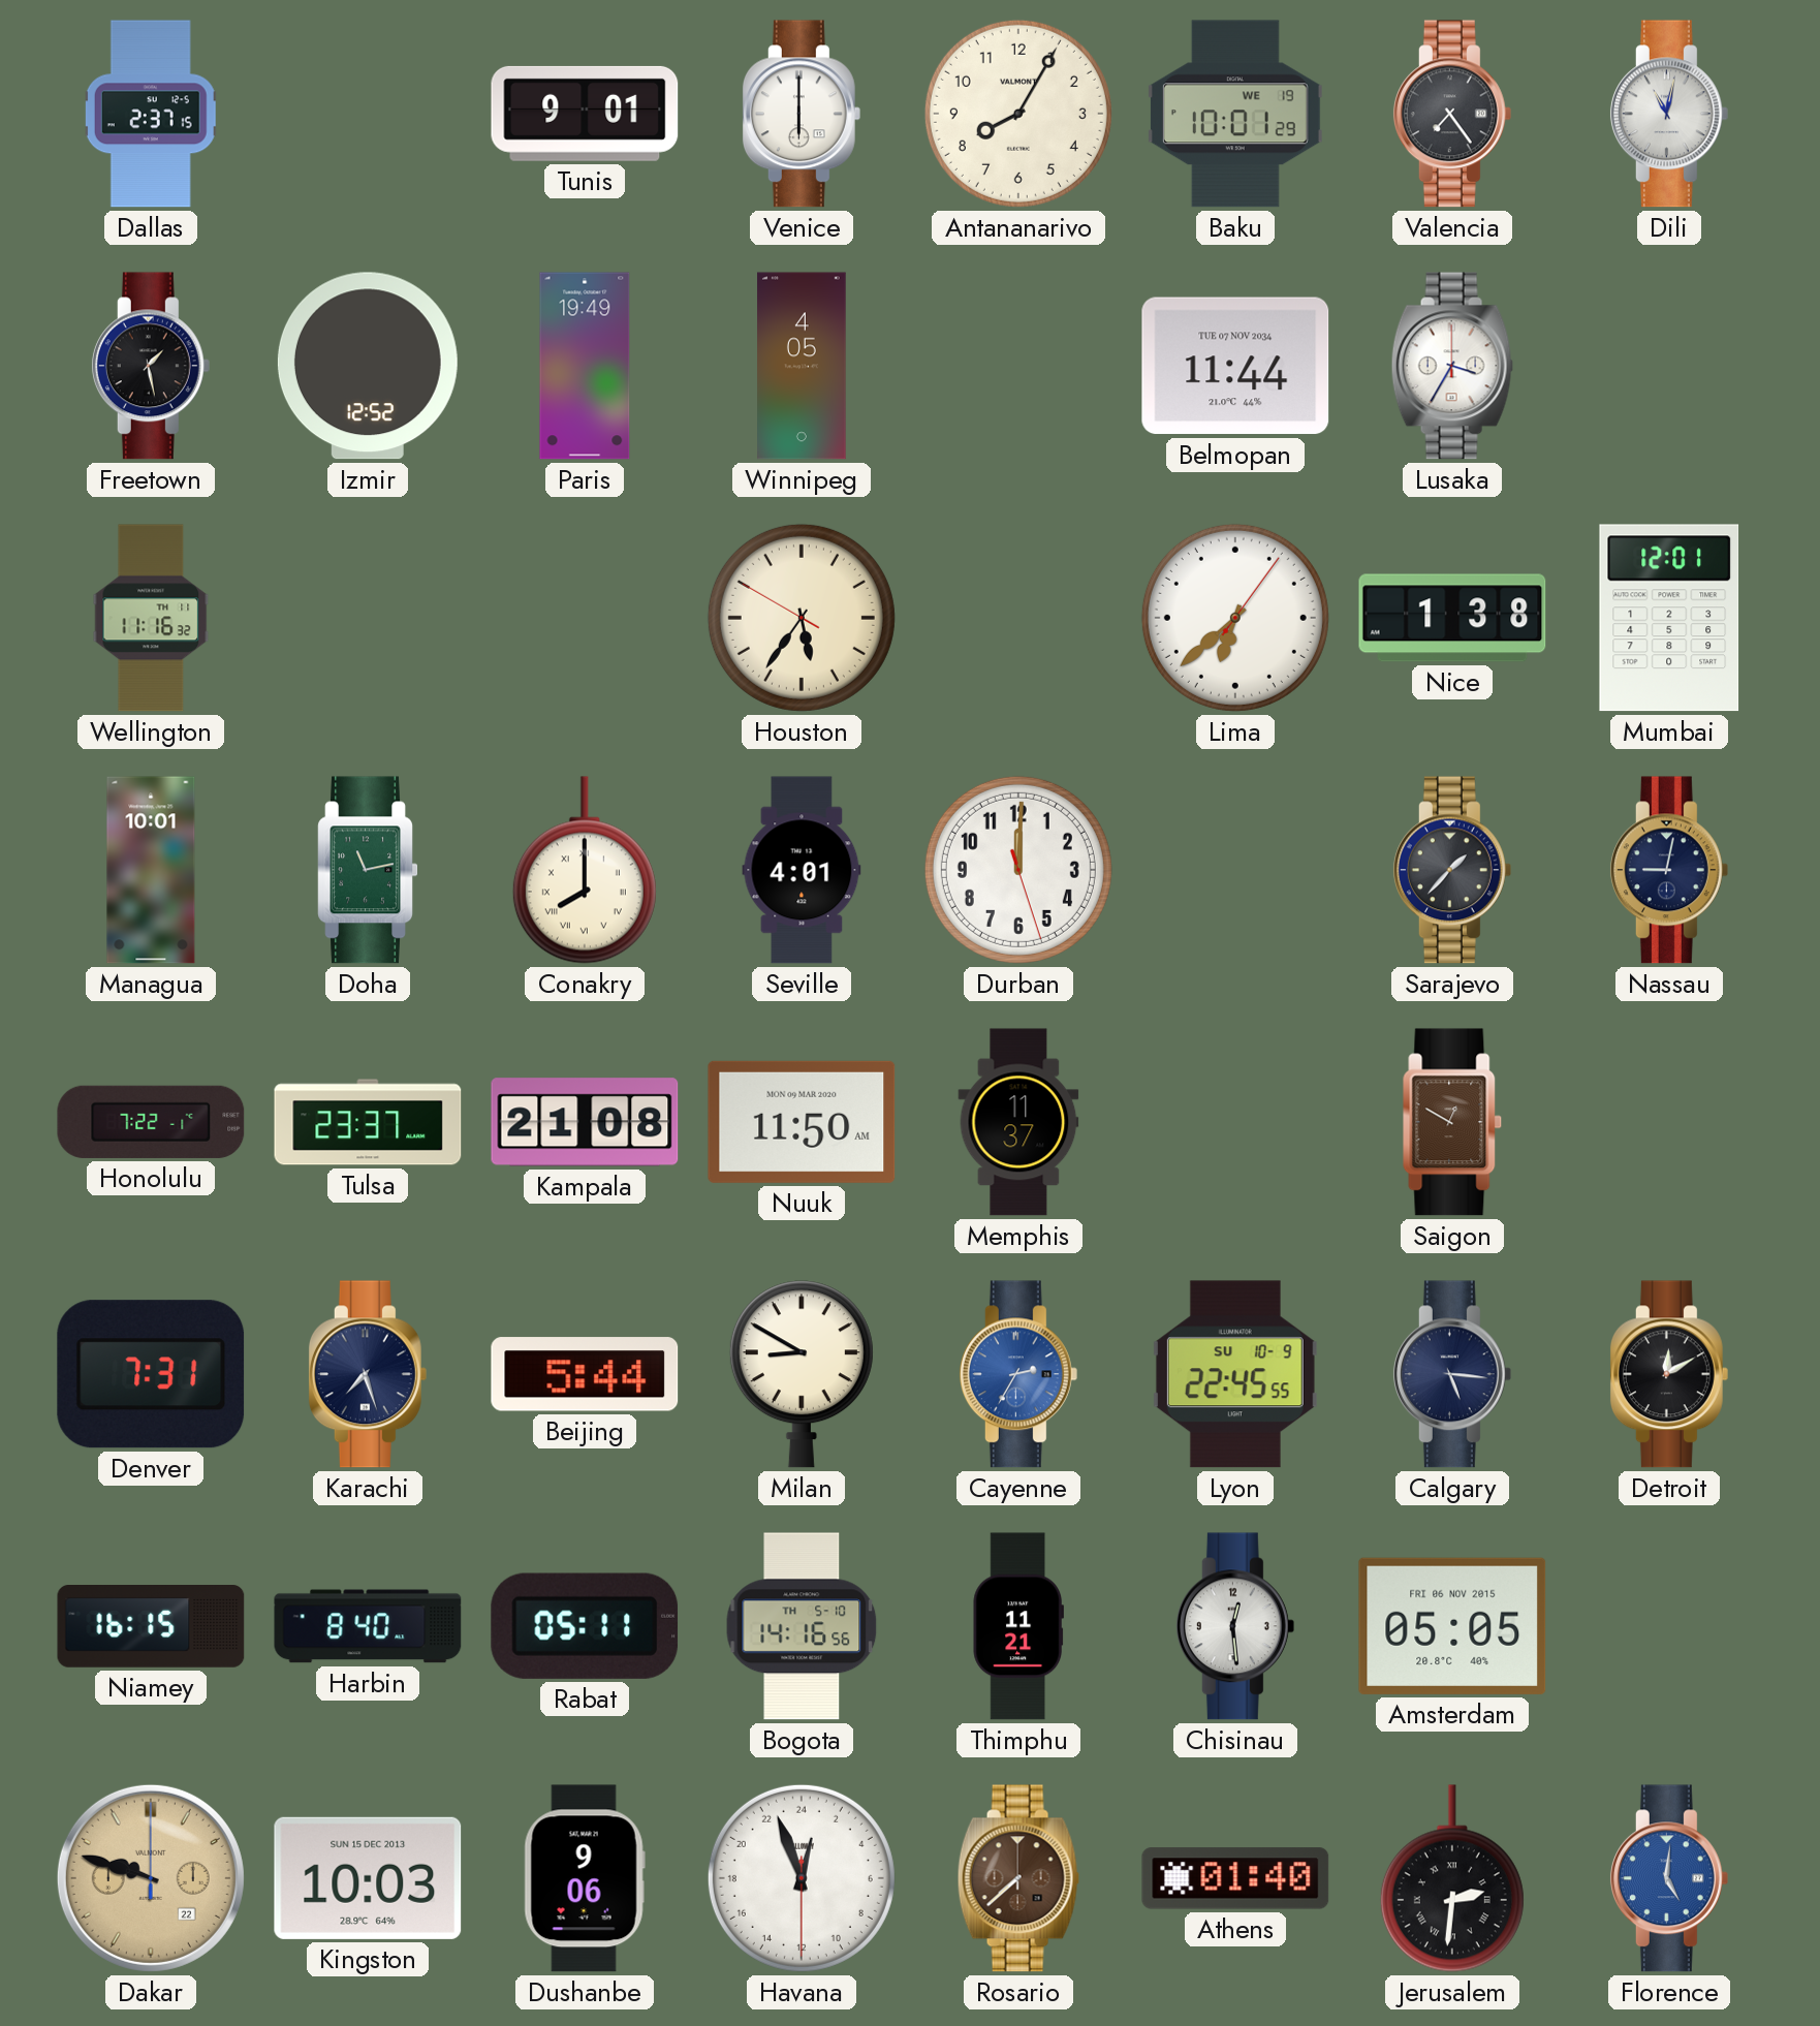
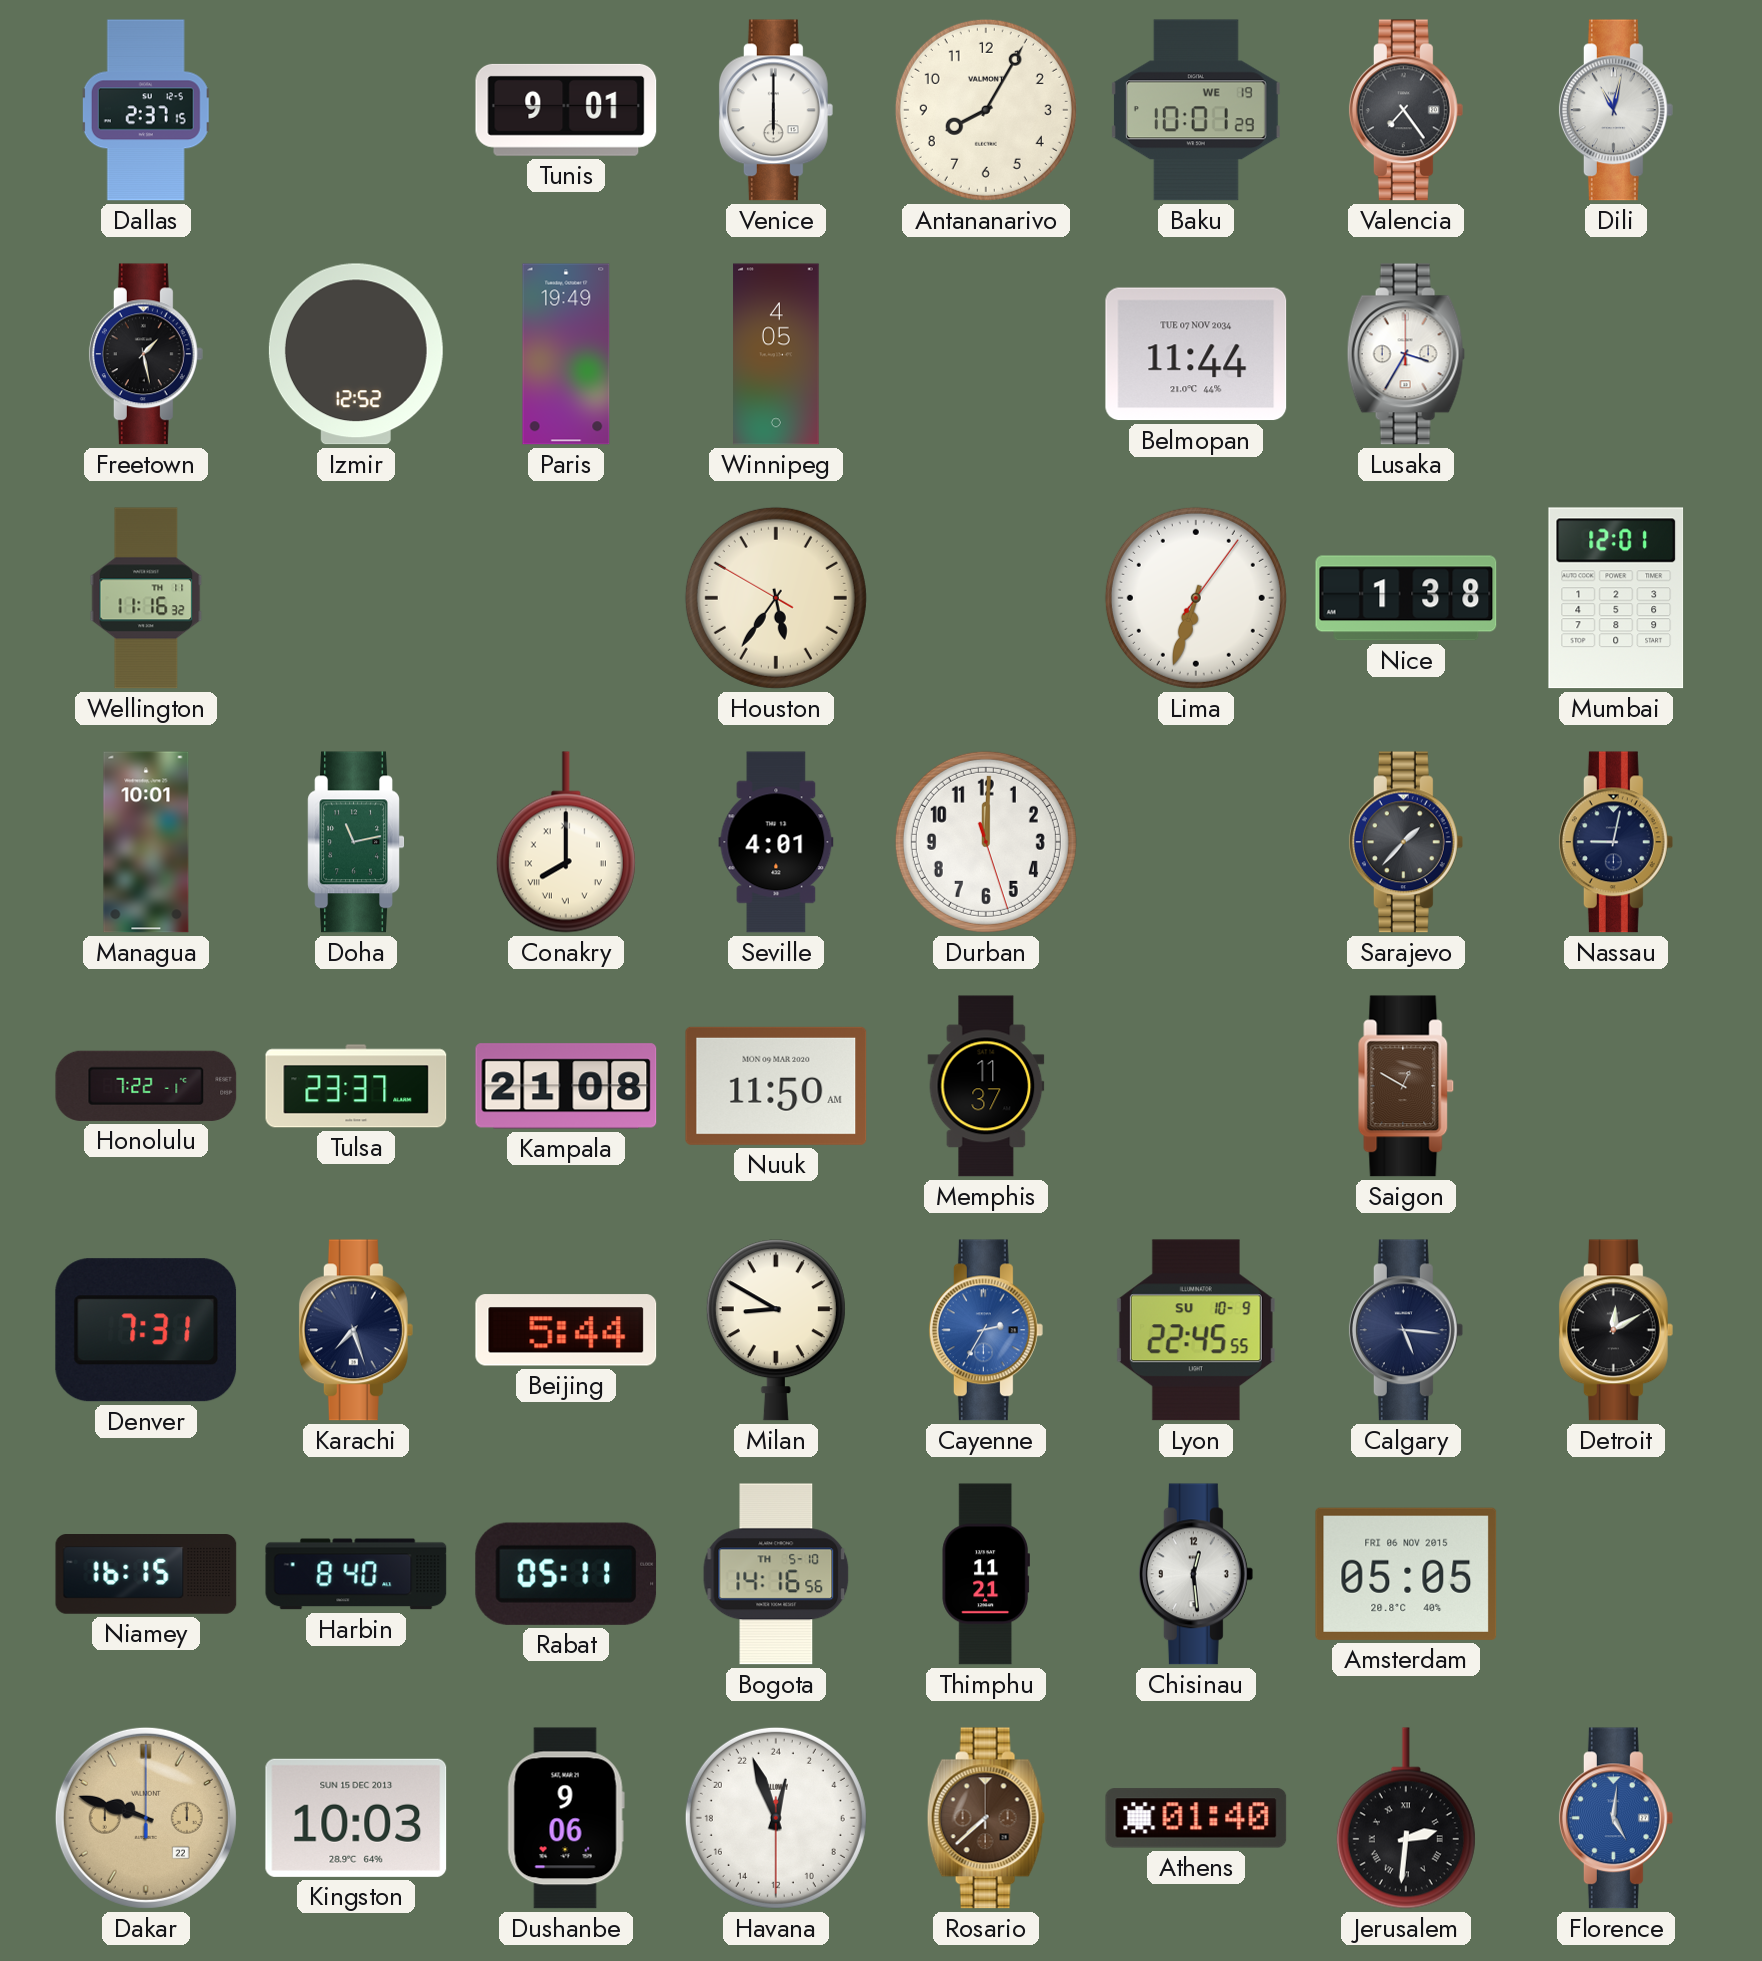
Lima: 6:38 -> 6:33
